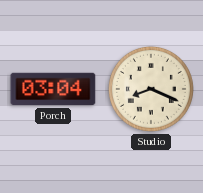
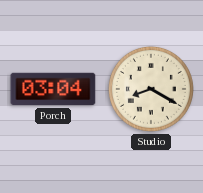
Studio: 8:19 -> 8:20
